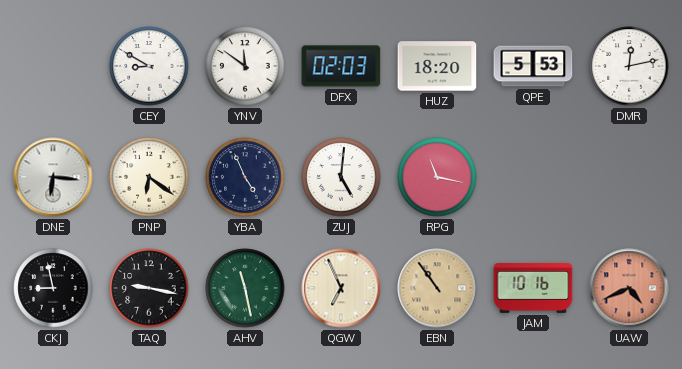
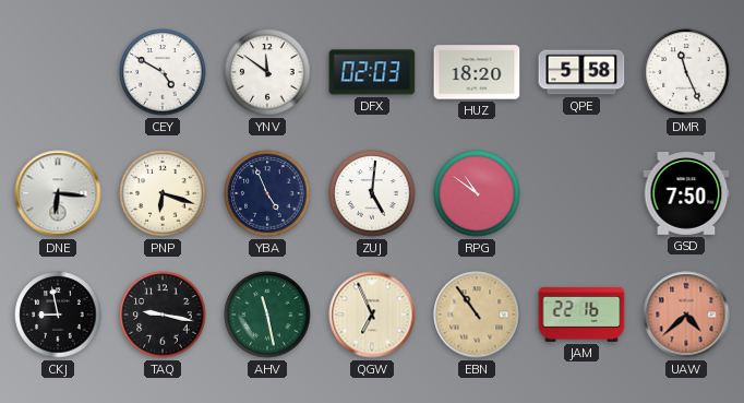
CEY: 8:50 -> 4:50
QPE: 5:53 -> 5:58
DMR: 12:13 -> 11:26
PNP: 6:21 -> 6:18
RPG: 11:17 -> 10:51
GSD: none -> 7:50
JAM: 10:16 -> 22:16
UAW: 4:41 -> 4:38
